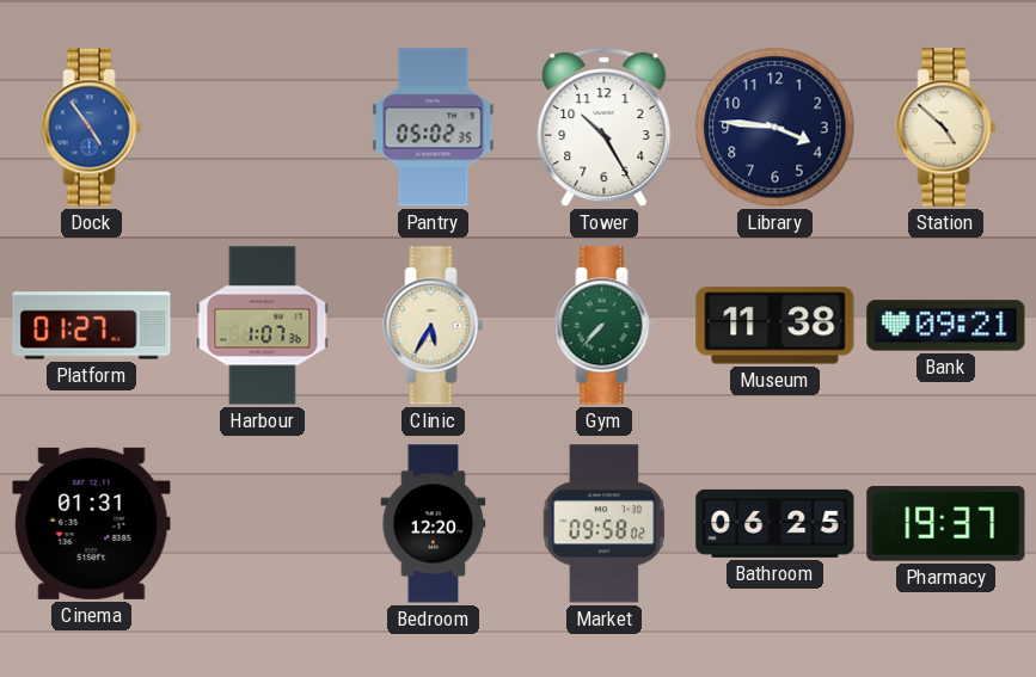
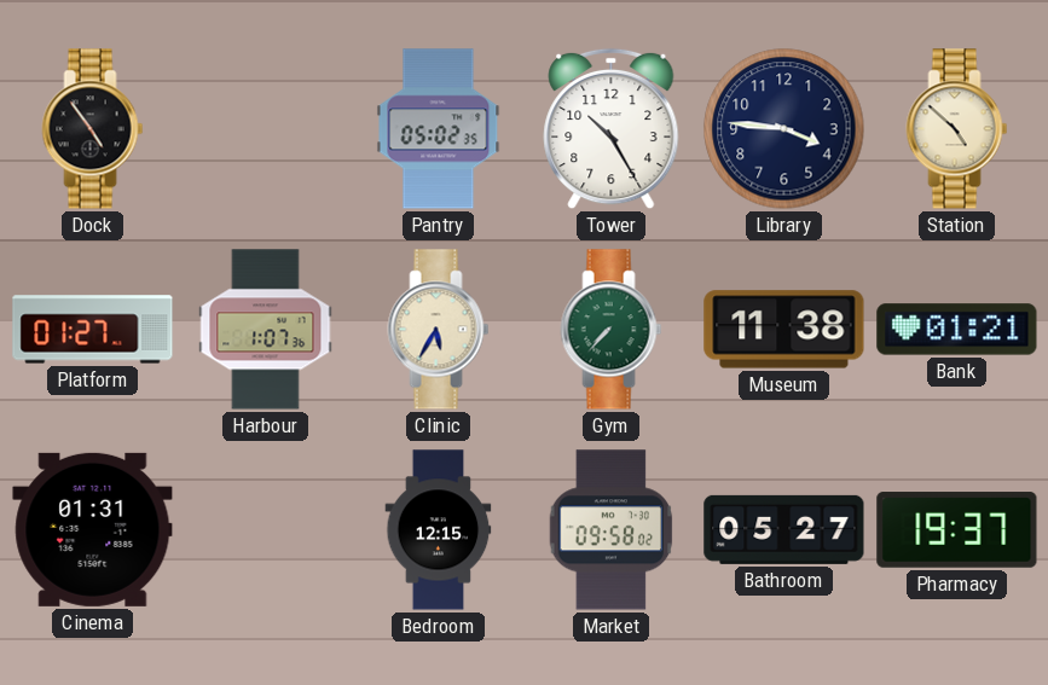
Dock dial: blue -> black
Bank: 09:21 -> 01:21
Bedroom: 12:20 -> 12:15
Bathroom: 06:25 -> 05:27
